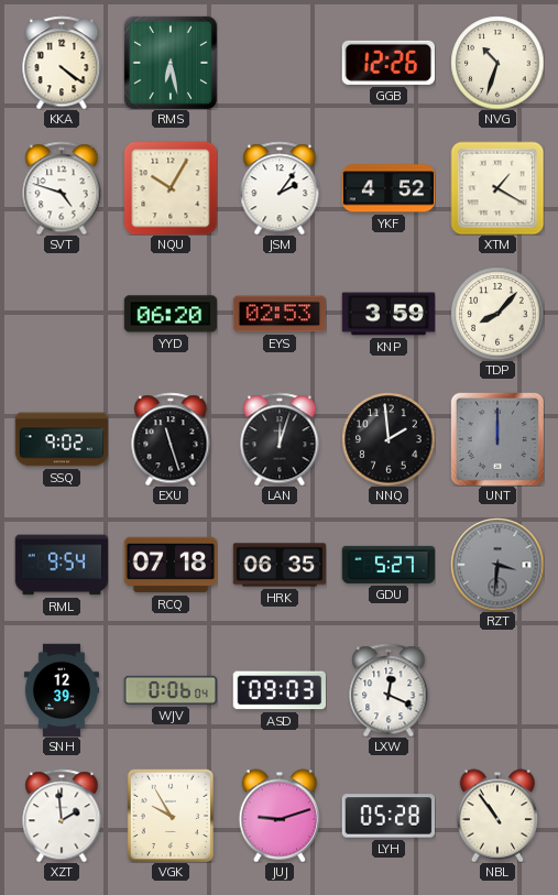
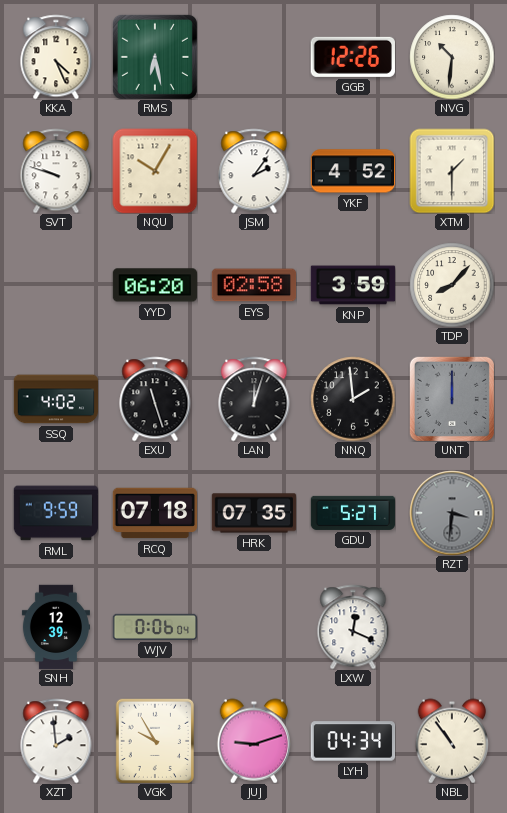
KKA: 4:21 -> 4:26
NVG: 10:33 -> 10:31
SVT: 4:48 -> 9:48
XTM: 1:20 -> 1:30
EYS: 02:53 -> 02:58
SSQ: 9:02 -> 4:02
RML: 9:54 -> 9:59
HRK: 06:35 -> 07:35
ASD: 09:03 -> none
LYH: 05:28 -> 04:34
